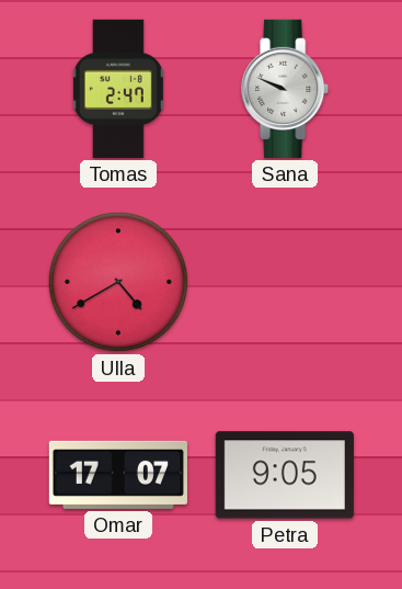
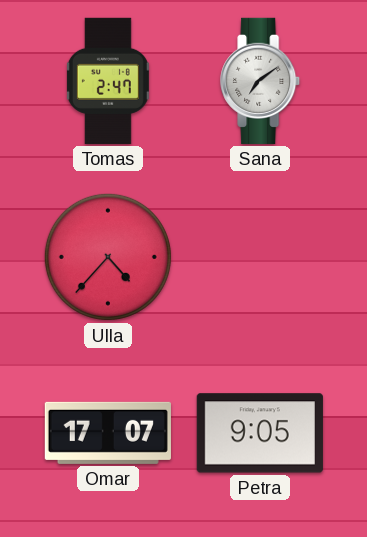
Sana: 9:49 -> 7:09
Ulla: 4:40 -> 4:37
